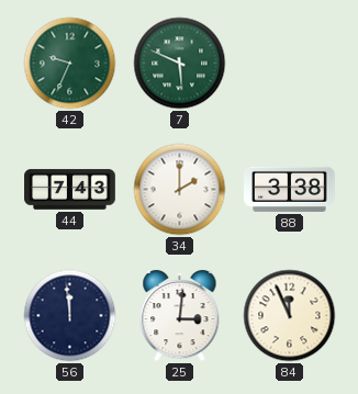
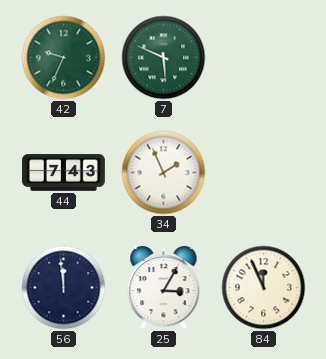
34: 2:00 -> 1:56
88: 3:38 -> none
25: 3:01 -> 3:05
